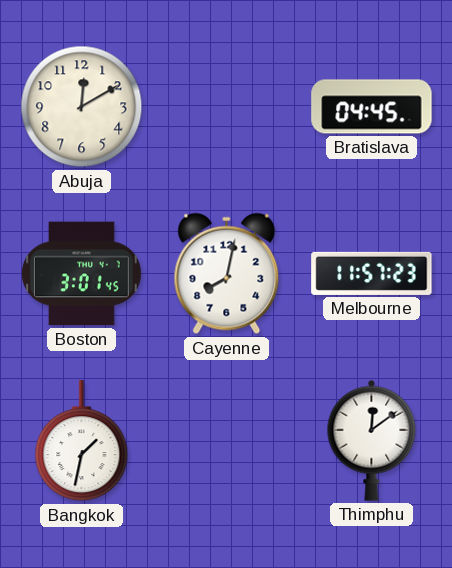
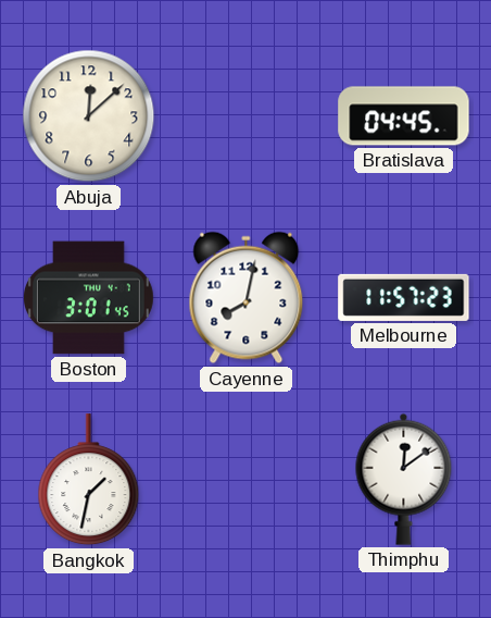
Abuja: 12:10 -> 12:08
